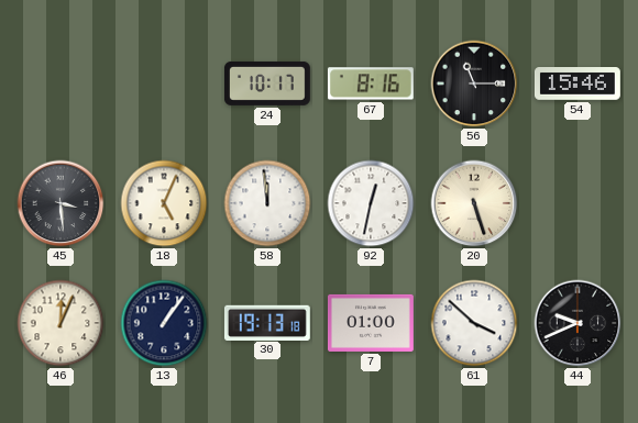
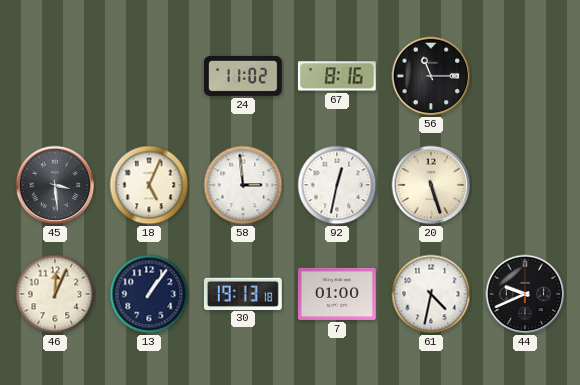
24: 10:17 -> 11:02
54: 15:46 -> none
58: 11:59 -> 2:59
61: 3:52 -> 4:32
